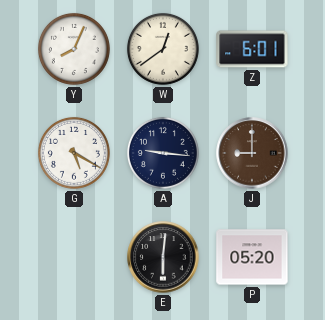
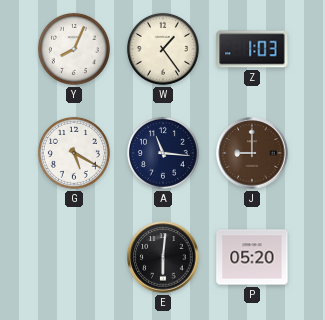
W: 12:39 -> 1:24
Z: 6:01 -> 1:03
A: 9:16 -> 11:16
